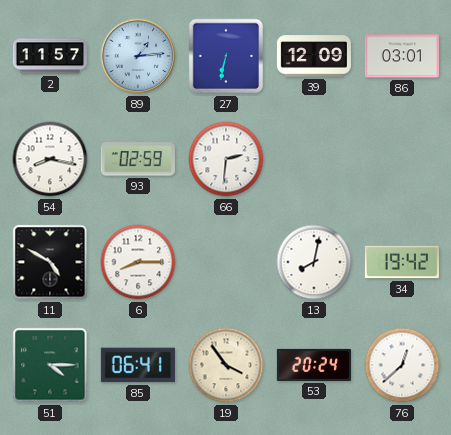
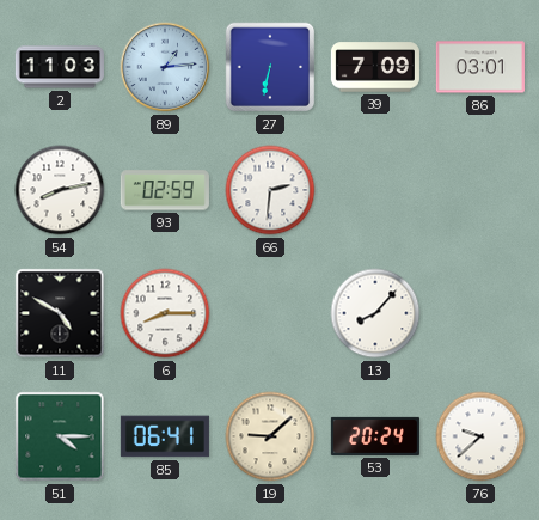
2: 11:57 -> 11:03
39: 12:09 -> 7:09
54: 8:17 -> 8:13
13: 8:02 -> 8:07
34: 19:42 -> none
19: 3:54 -> 9:08
76: 12:38 -> 9:38
